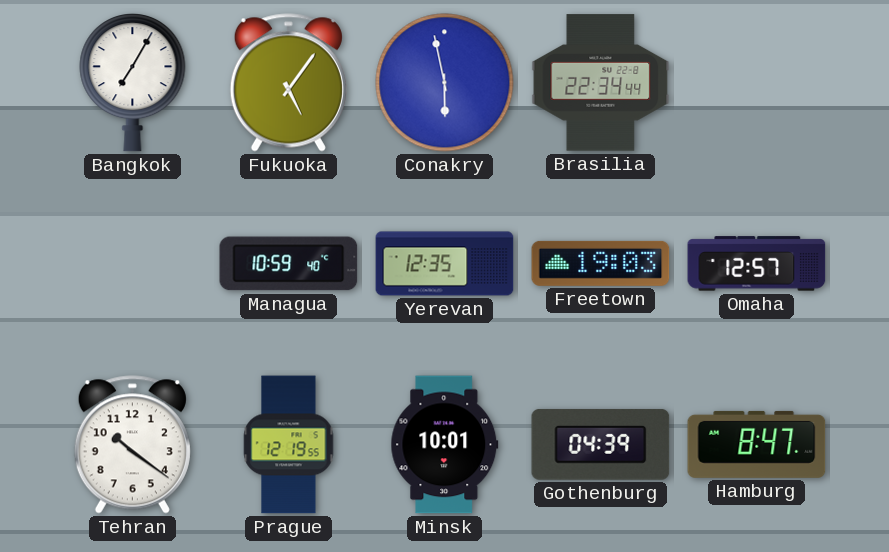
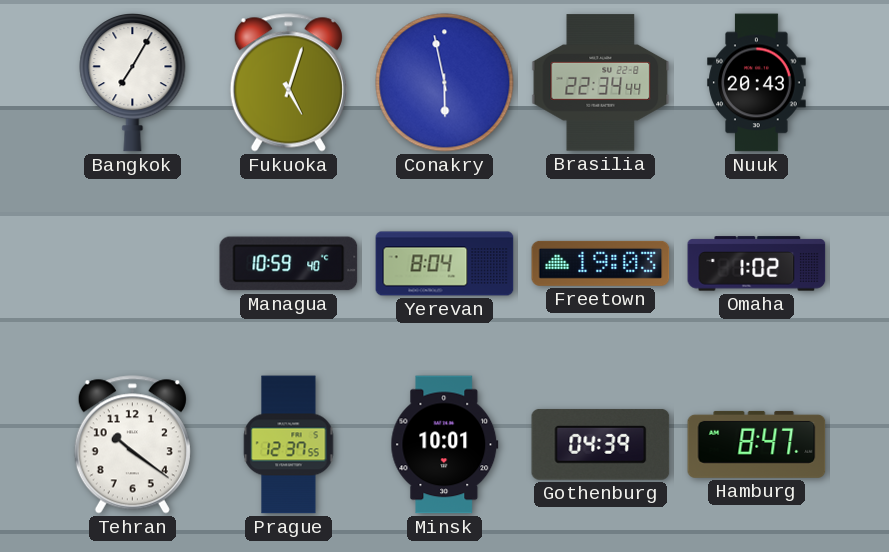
Fukuoka: 5:06 -> 5:03
Nuuk: none -> 20:43
Yerevan: 12:35 -> 8:04
Omaha: 12:57 -> 1:02
Prague: 12:19 -> 12:37
